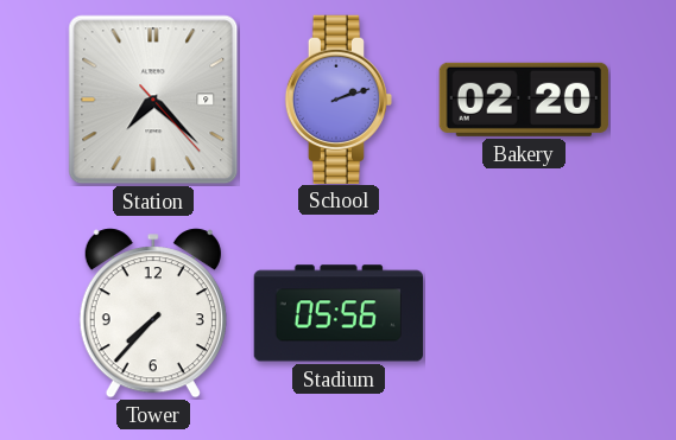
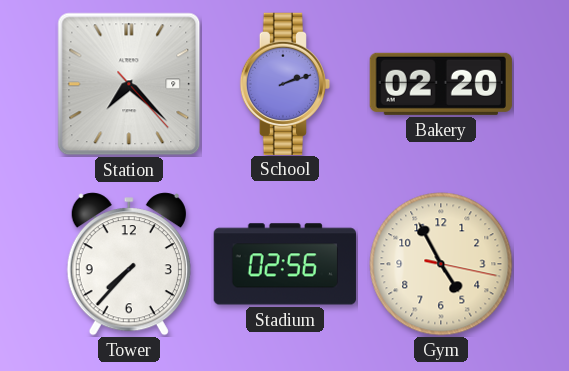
Stadium: 05:56 -> 02:56
Gym: none -> 4:55
